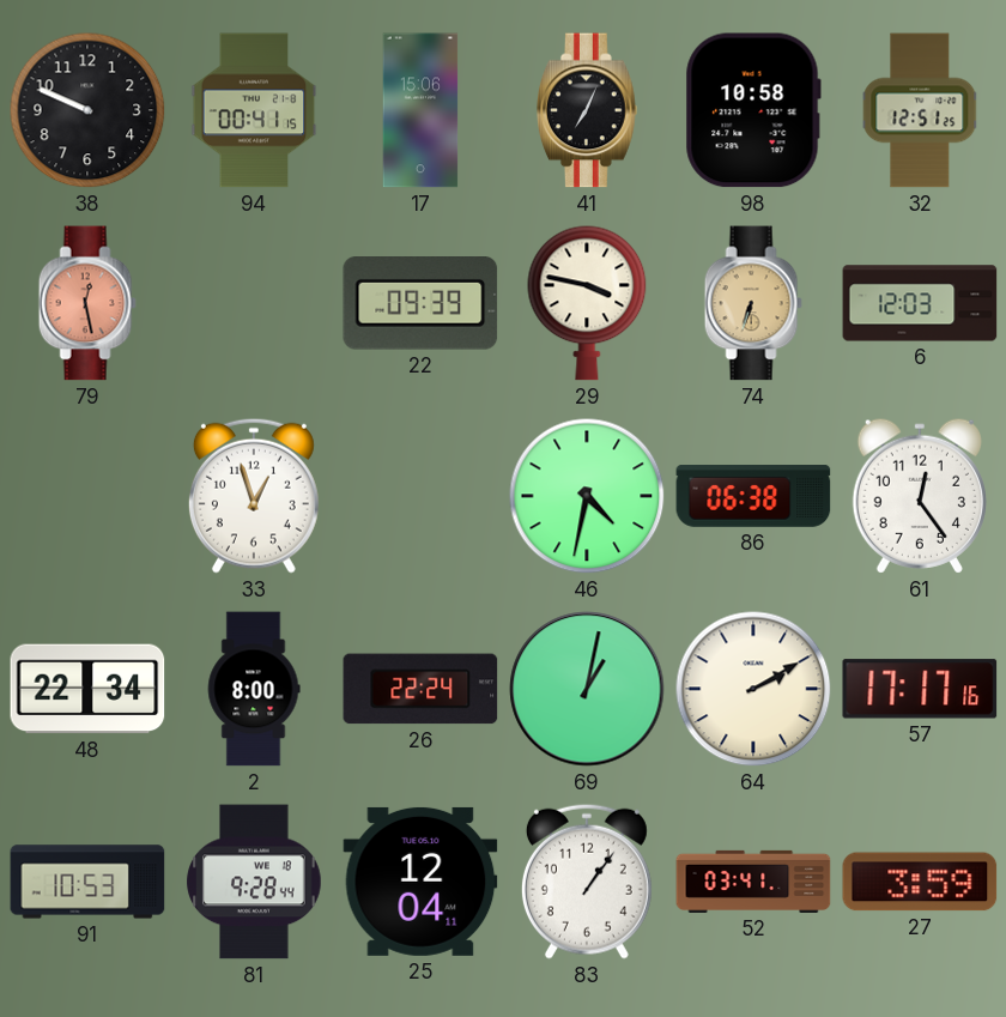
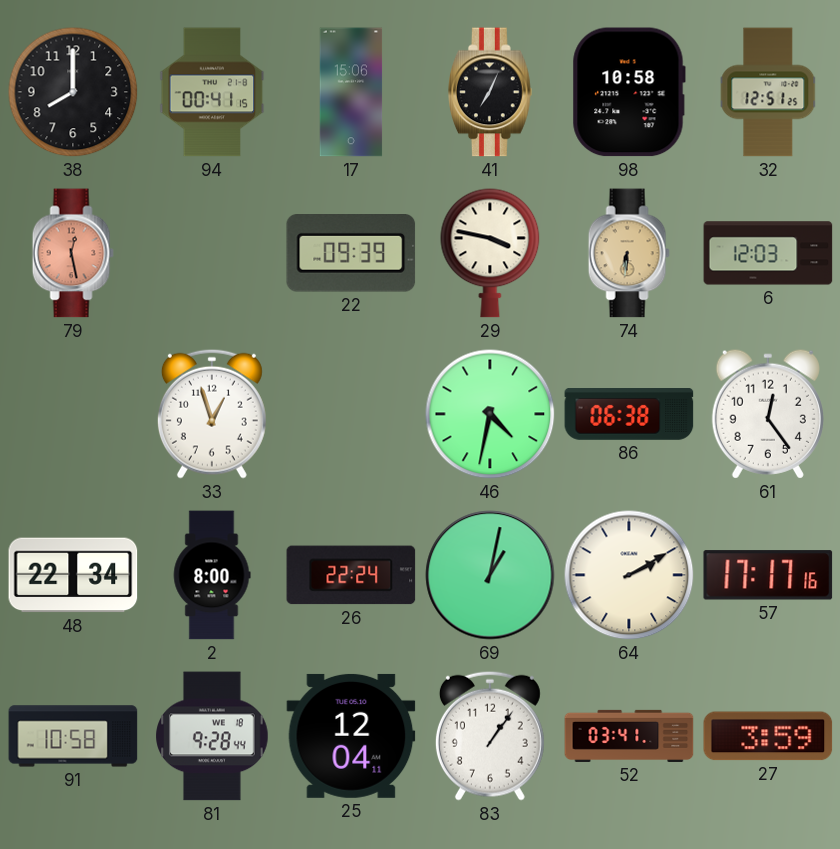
38: 9:49 -> 8:00
74: 6:33 -> 6:31
91: 10:53 -> 10:58
